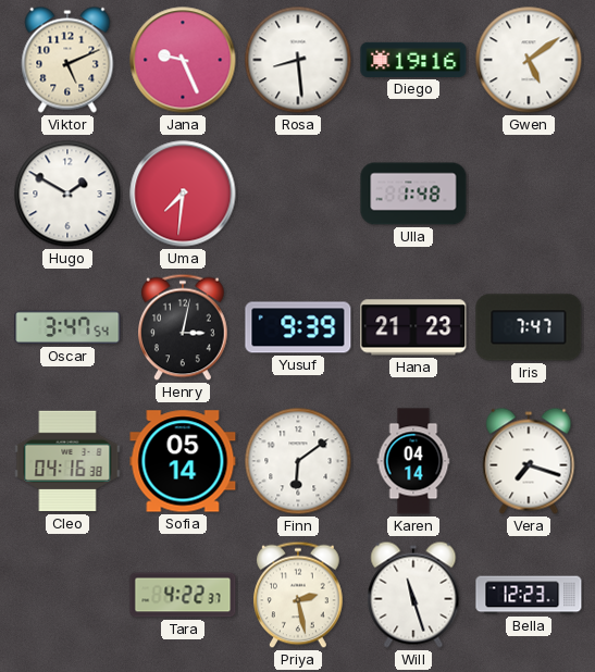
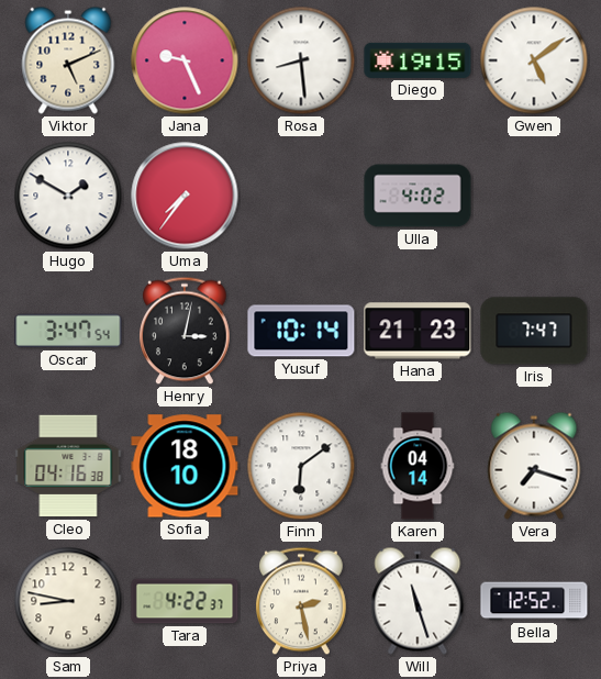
Diego: 19:16 -> 19:15
Uma: 7:31 -> 7:36
Ulla: 1:48 -> 4:02
Yusuf: 9:39 -> 10:14
Sofia: 05:14 -> 18:10
Sam: none -> 8:47
Bella: 12:23 -> 12:52
